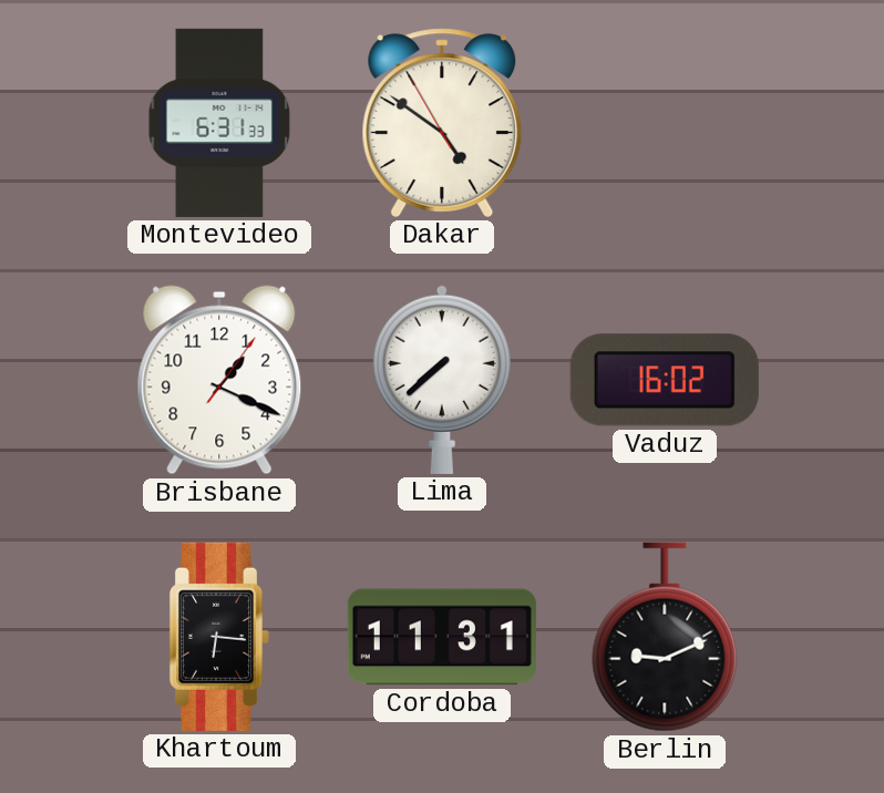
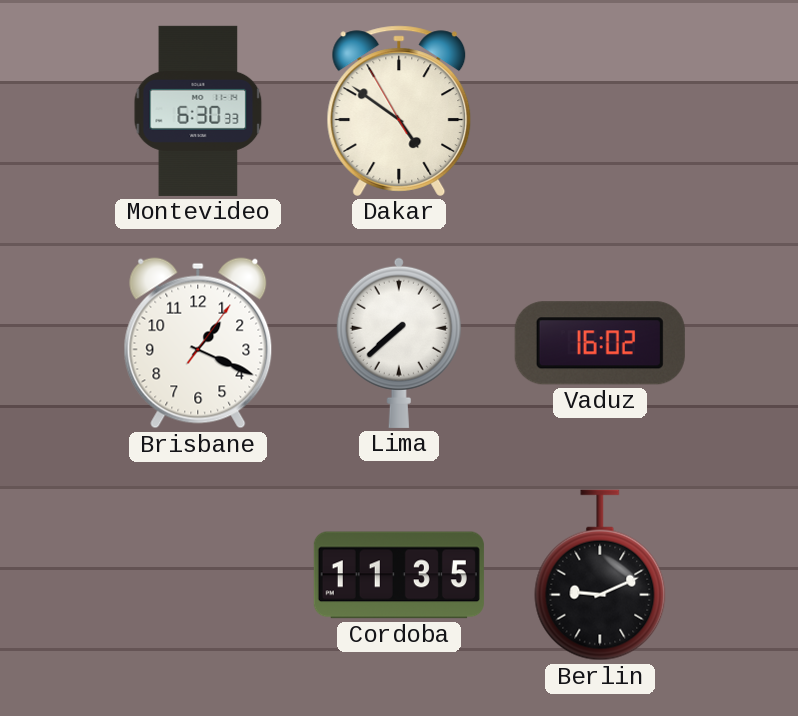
Montevideo: 6:31 -> 6:30
Khartoum: 6:16 -> none
Cordoba: 11:31 -> 11:35
